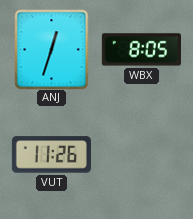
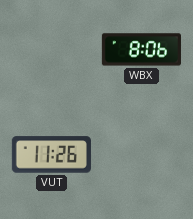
ANJ: 12:33 -> none
WBX: 8:05 -> 8:06
